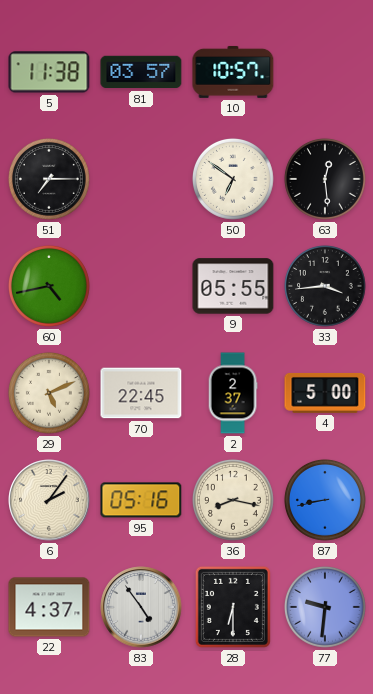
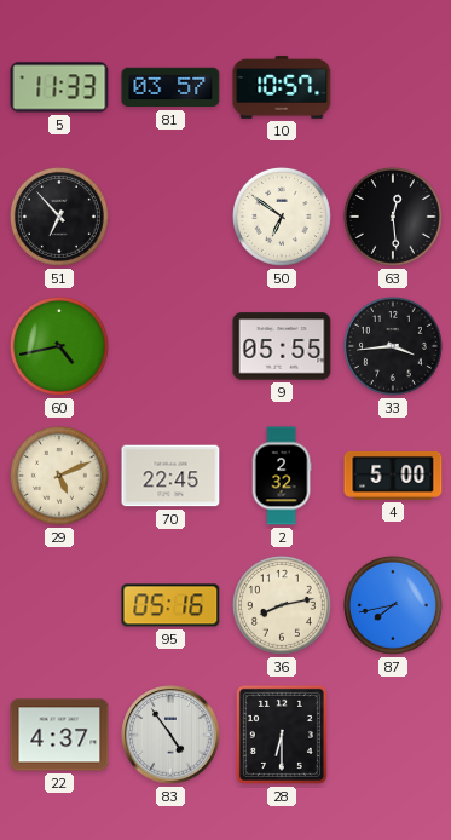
5: 11:38 -> 11:33
51: 7:15 -> 6:53
2: 2:37 -> 2:32
6: 2:06 -> none
36: 8:17 -> 8:13
87: 8:43 -> 7:43
77: 9:31 -> none
